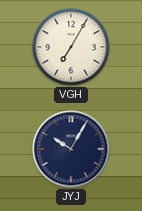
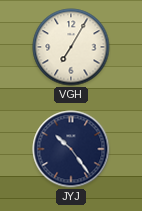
JYJ: 10:05 -> 10:24
